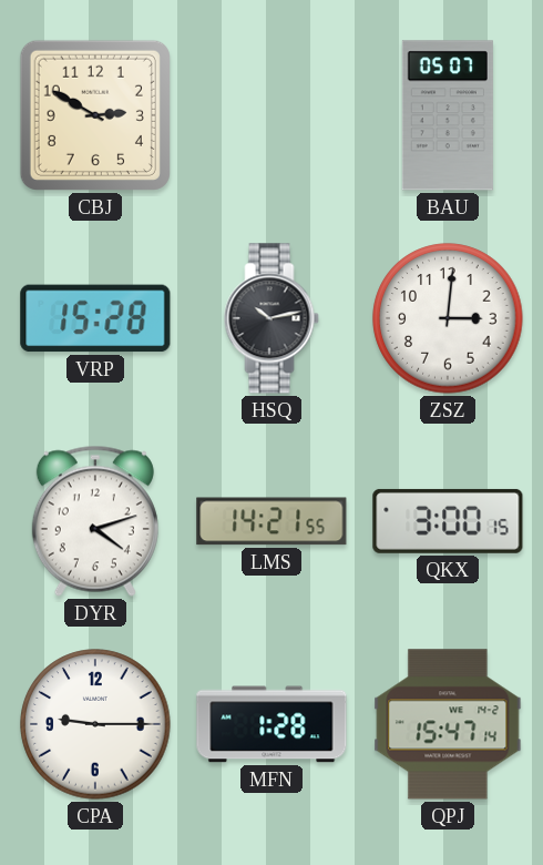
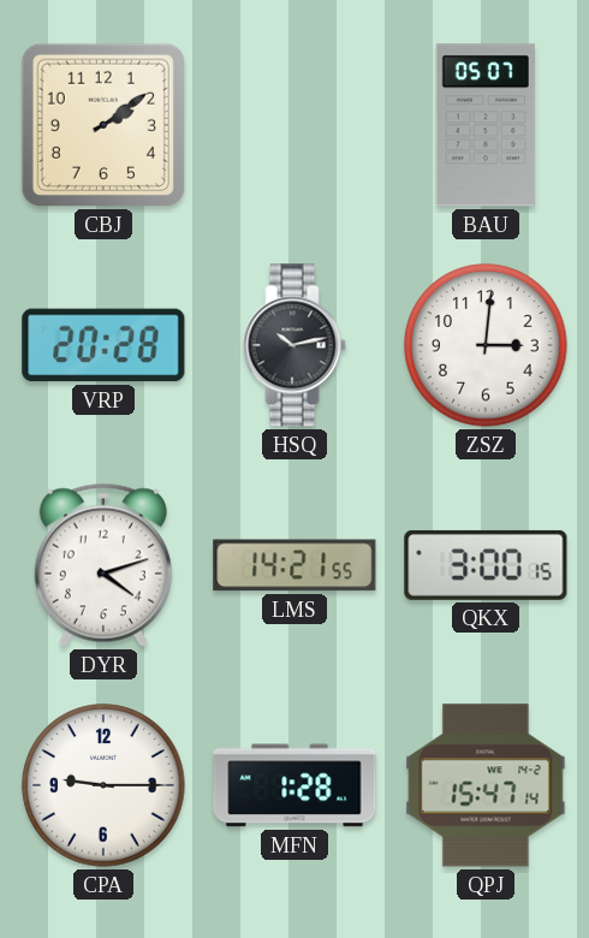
CBJ: 2:50 -> 2:09
VRP: 15:28 -> 20:28
